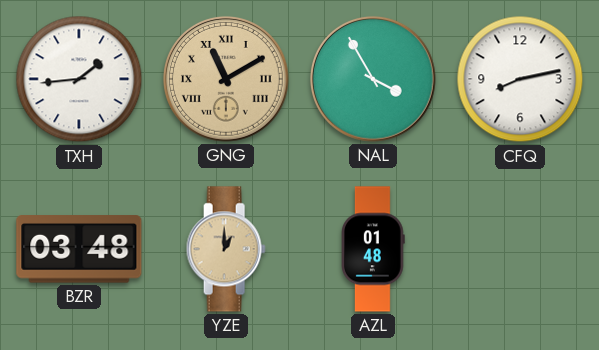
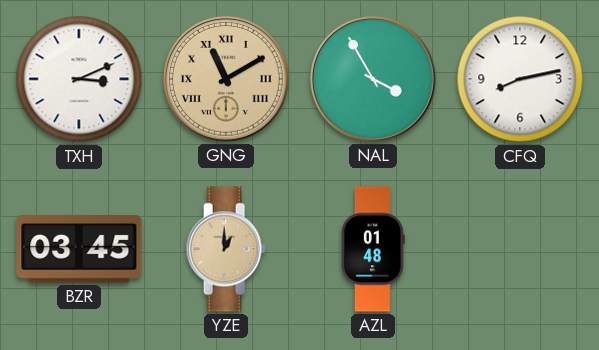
TXH: 1:44 -> 3:11
BZR: 03:48 -> 03:45
